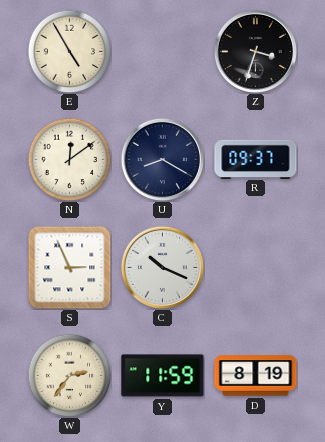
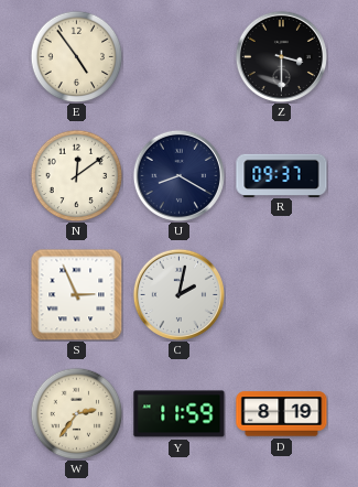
E: 4:55 -> 4:54
Z: 3:33 -> 3:30
C: 10:19 -> 2:02
